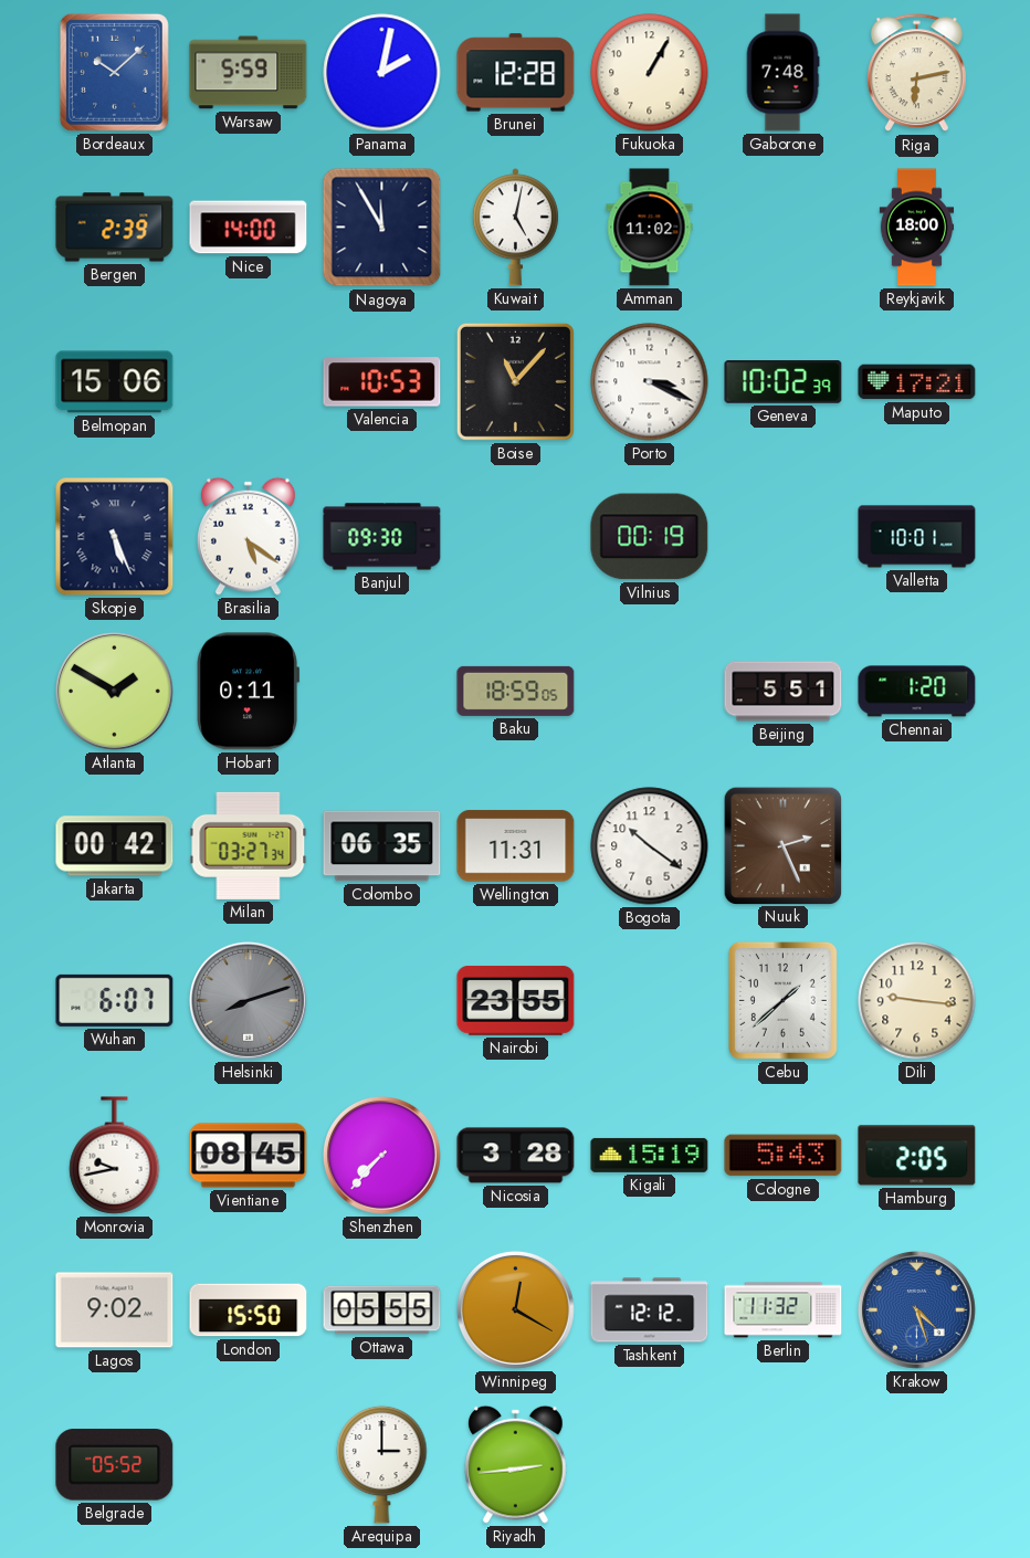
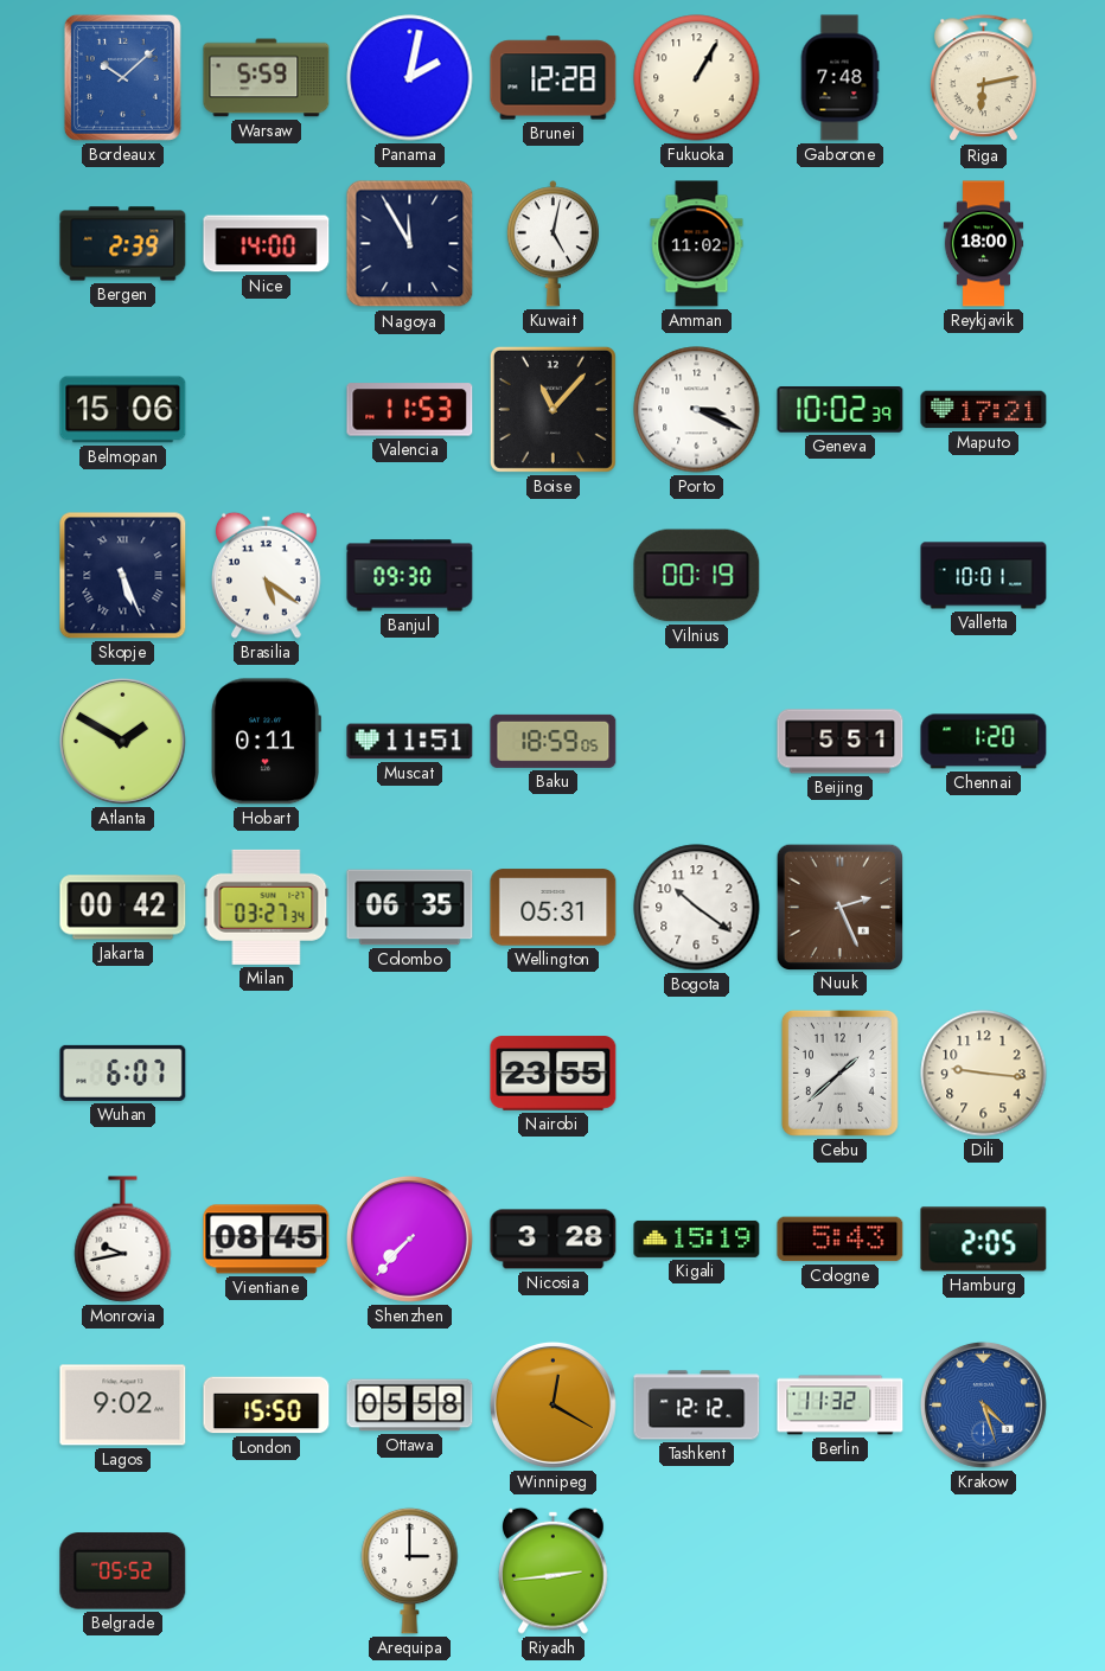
Valencia: 10:53 -> 11:53
Muscat: none -> 11:51
Wellington: 11:31 -> 05:31
Helsinki: 8:12 -> none
Ottawa: 05:55 -> 05:58
